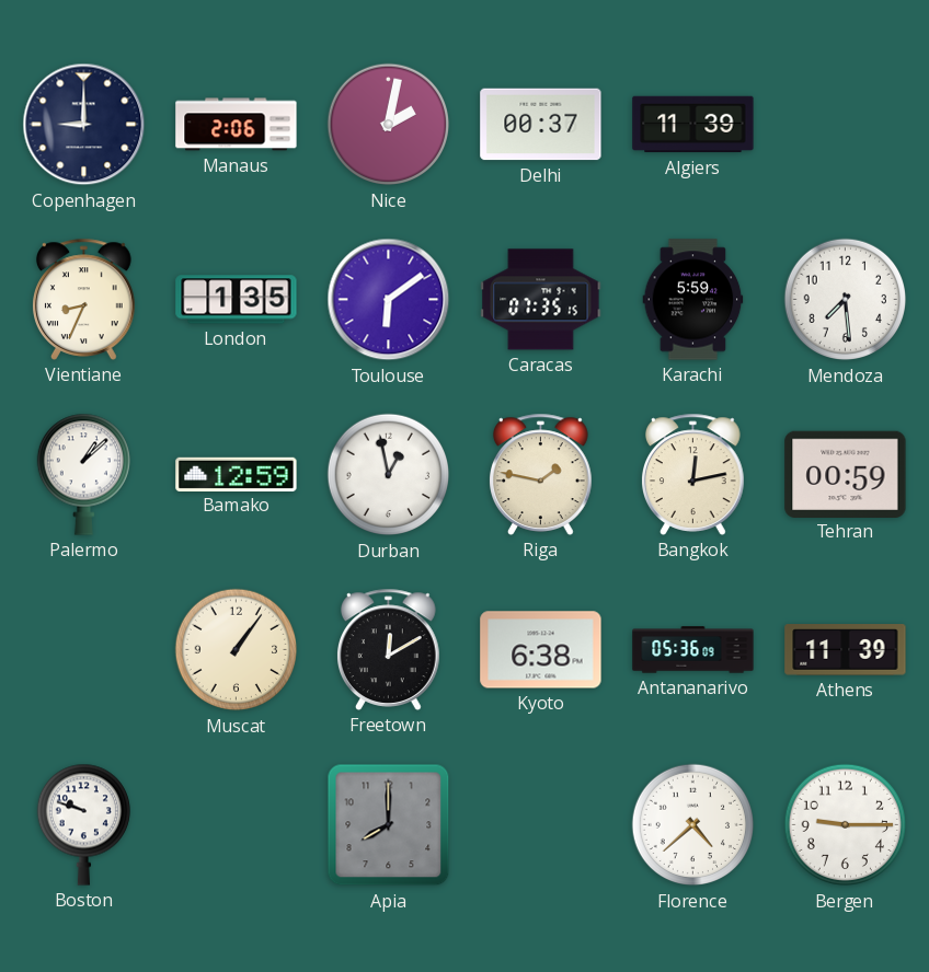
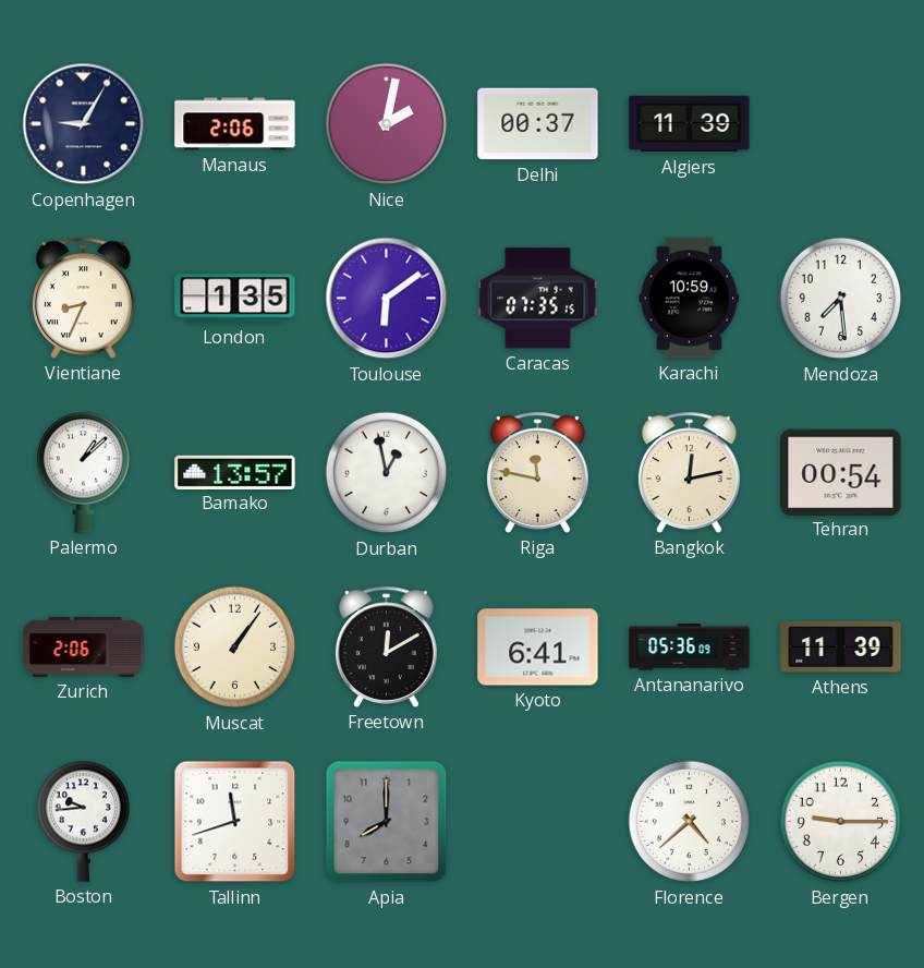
Copenhagen: 9:00 -> 9:05
Karachi: 5:59 -> 10:59
Bamako: 12:59 -> 13:57
Riga: 1:47 -> 11:47
Tehran: 00:59 -> 00:54
Zurich: none -> 2:06
Kyoto: 6:38 -> 6:41
Boston: 9:48 -> 9:44
Tallinn: none -> 11:42
